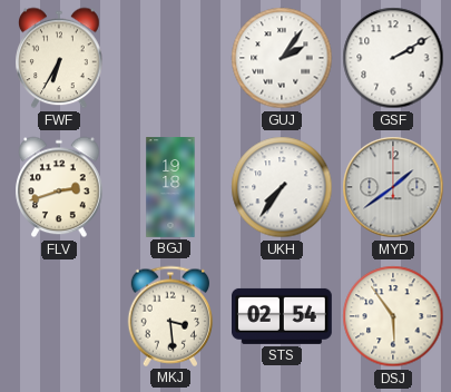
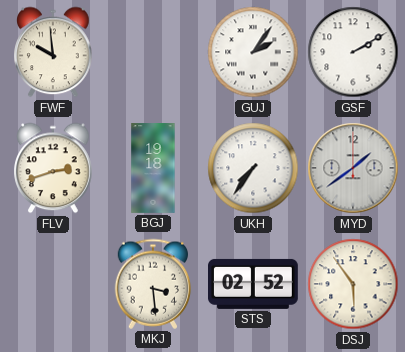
FWF: 6:35 -> 9:59
STS: 02:54 -> 02:52
